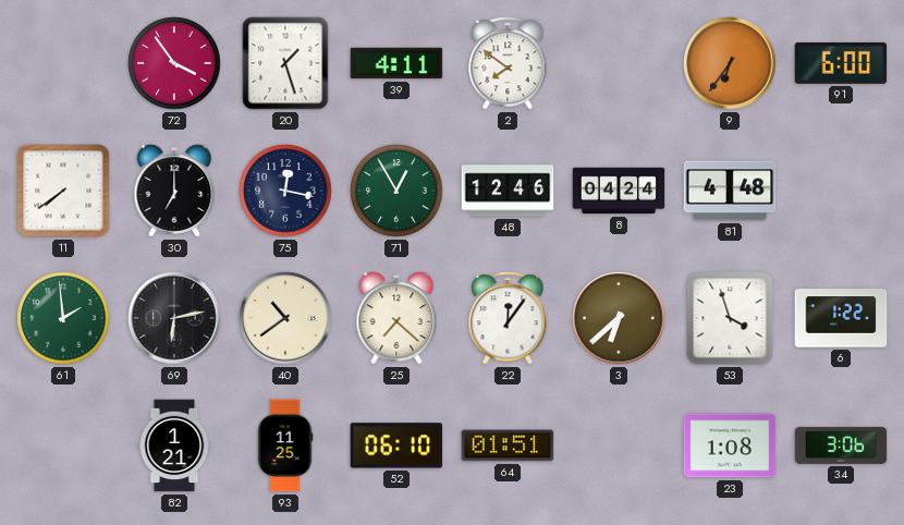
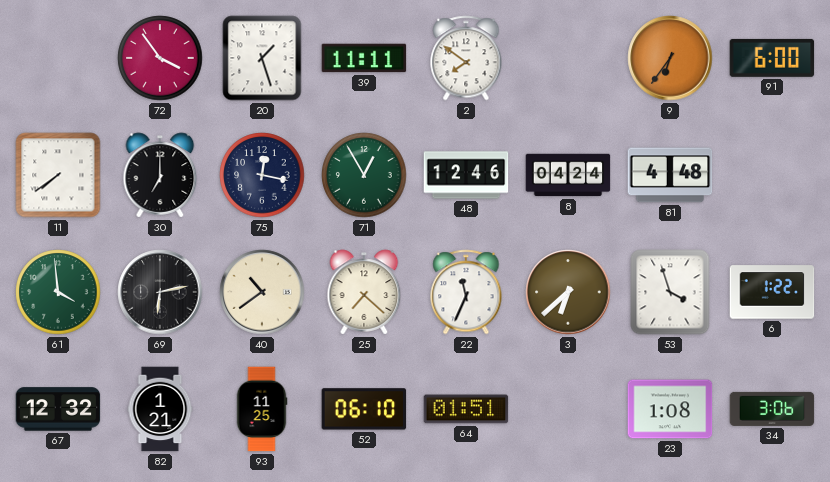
39: 4:11 -> 11:11
61: 1:59 -> 3:59
22: 12:06 -> 11:34
67: none -> 12:32
